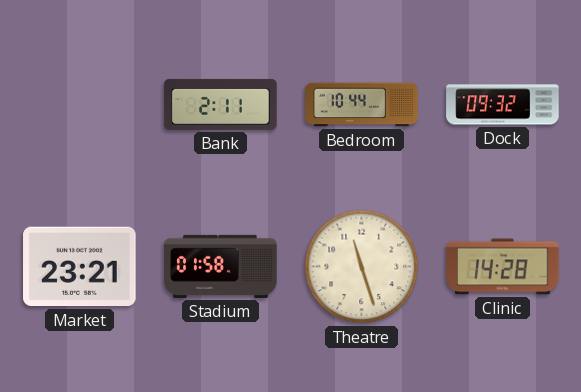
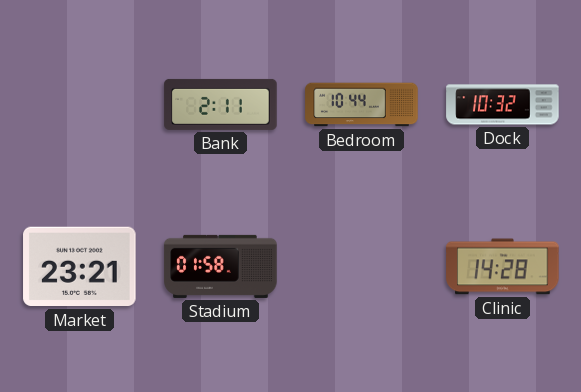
Dock: 09:32 -> 10:32
Theatre: 11:27 -> none
